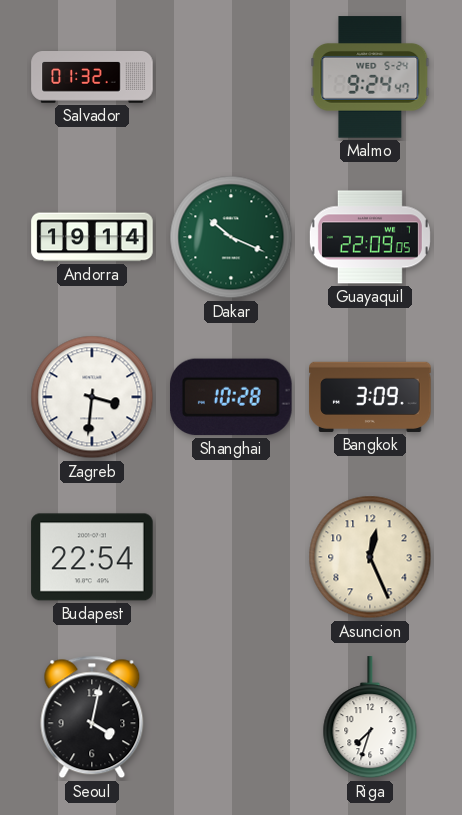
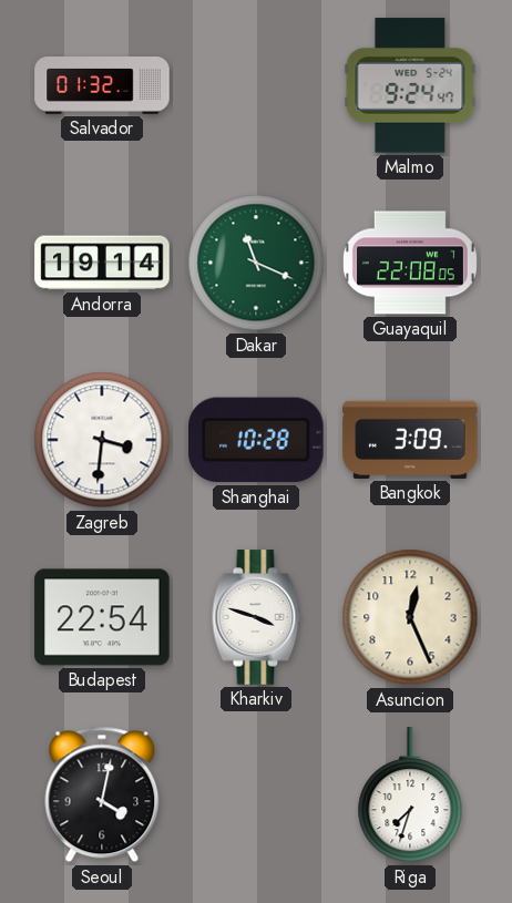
Dakar: 10:19 -> 11:19
Guayaquil: 22:09 -> 22:08
Kharkiv: none -> 3:48
